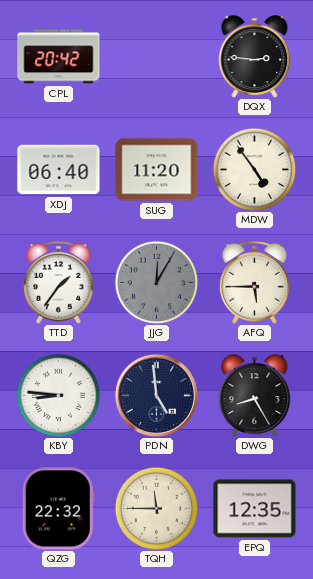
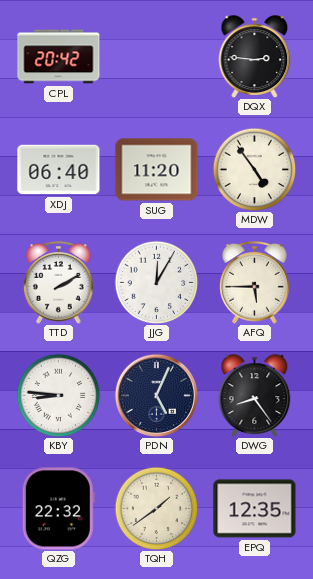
TTD: 1:36 -> 2:10
JJG dial: grey -> white
PDN: 4:59 -> 5:04
DWG: 8:25 -> 8:24
TQH: 11:45 -> 1:39
